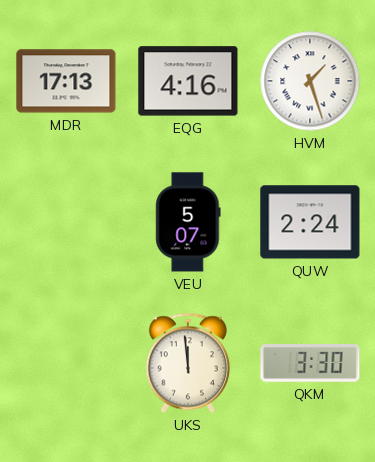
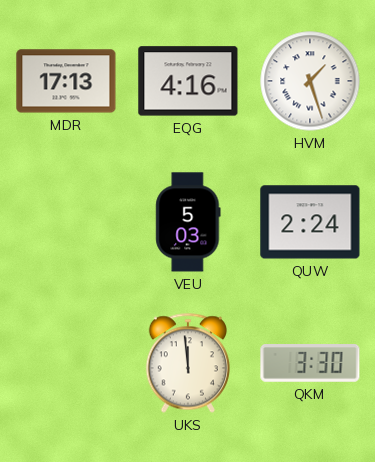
VEU: 5:07 -> 5:03
